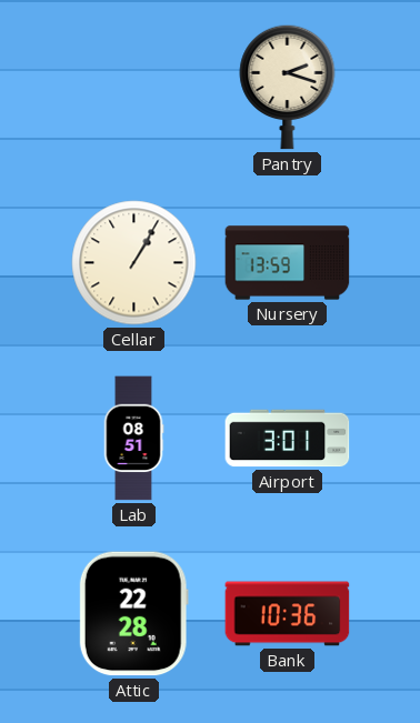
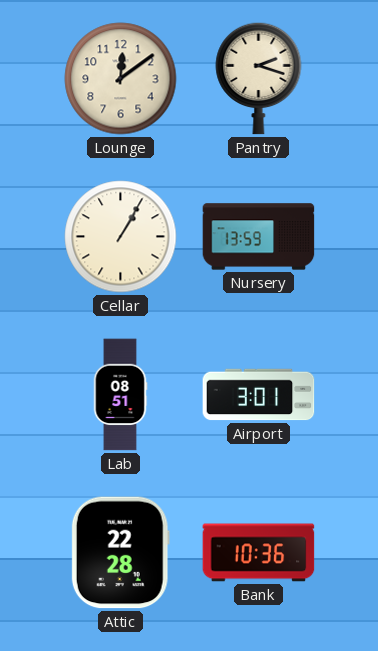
Lounge: none -> 12:09
